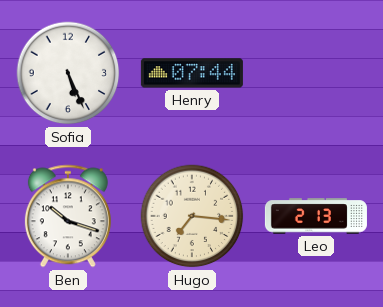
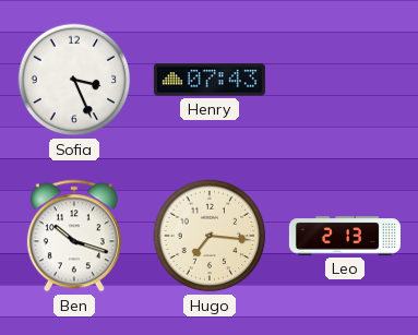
Sofia: 5:26 -> 3:26
Henry: 07:44 -> 07:43
